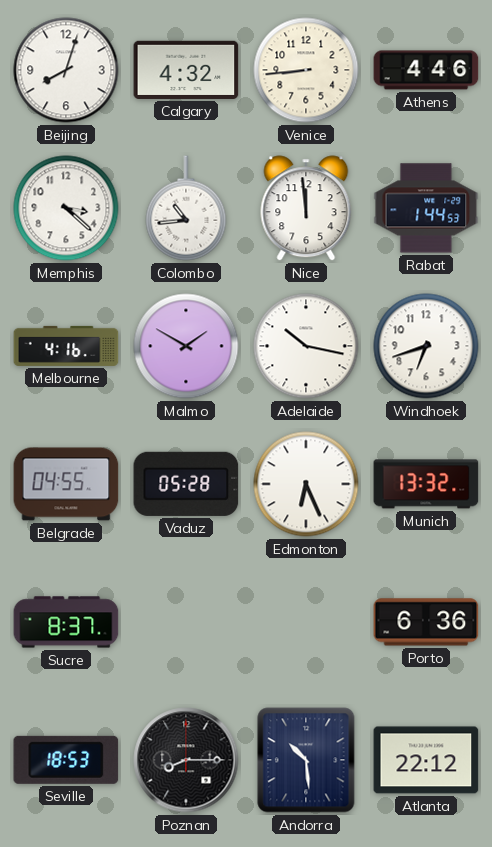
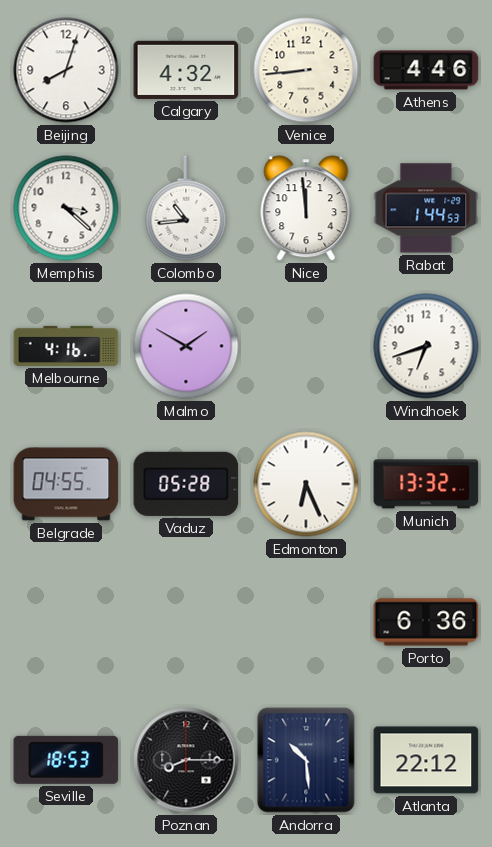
Adelaide: 10:17 -> none
Sucre: 8:37 -> none
